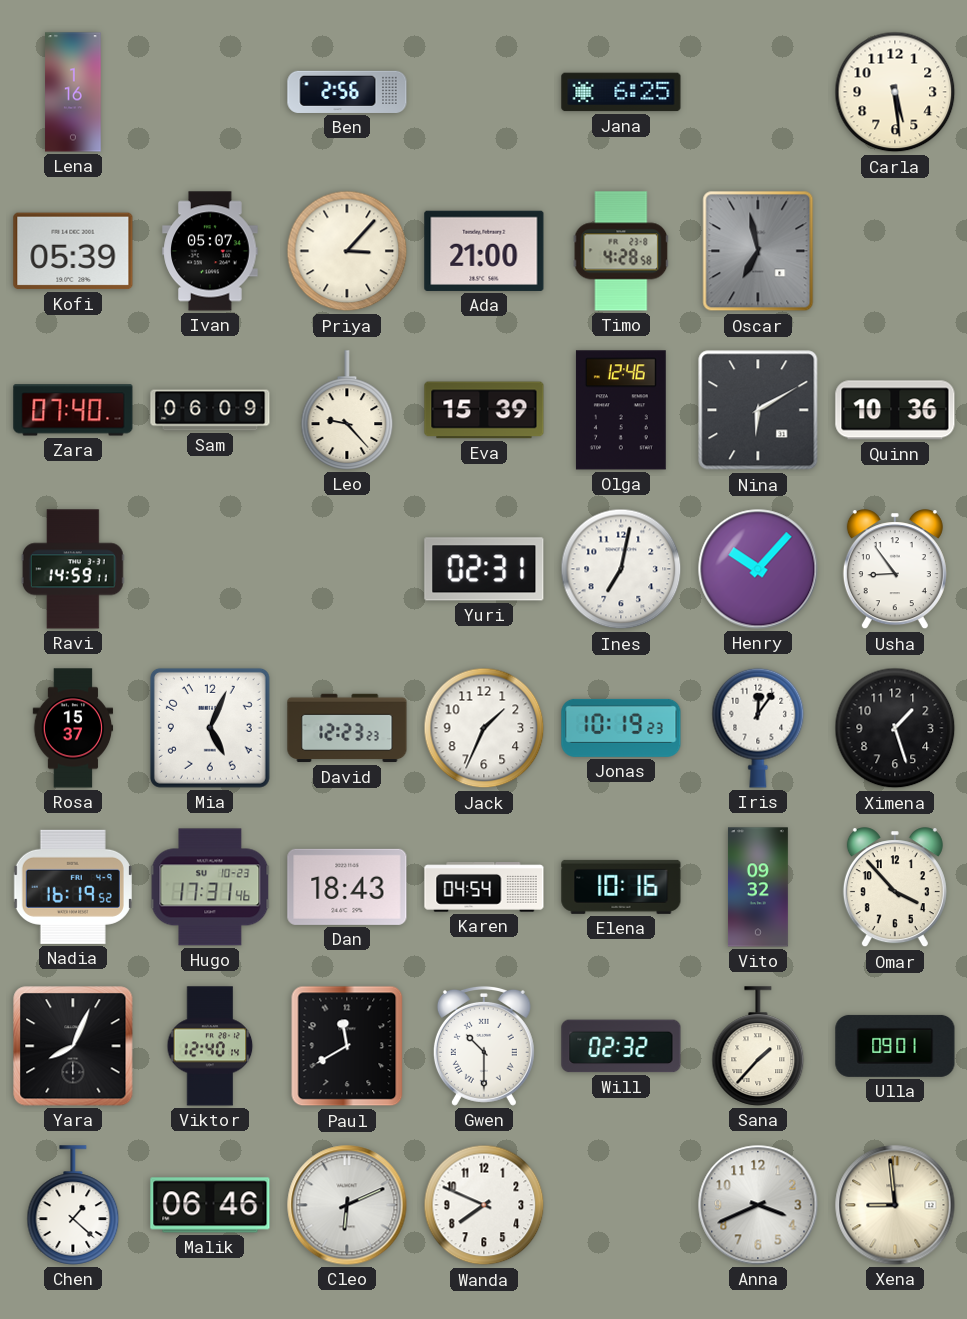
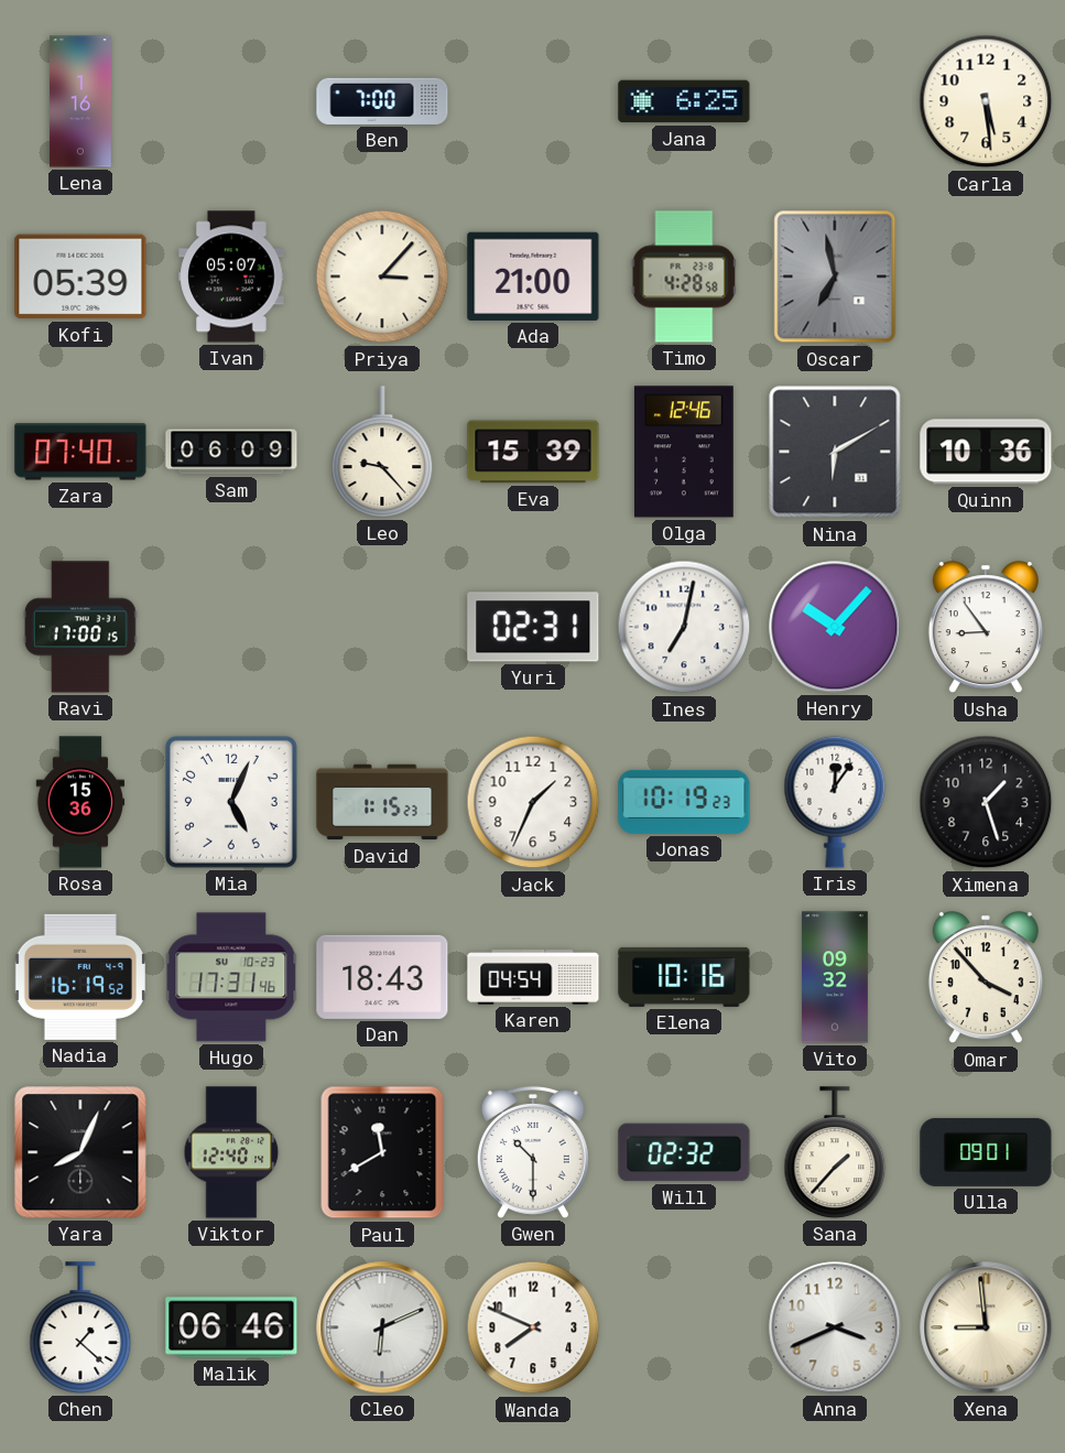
Ben: 2:56 -> 7:00
Ravi: 14:59 -> 17:00
Rosa: 15:37 -> 15:36
David: 12:23 -> 1:15
